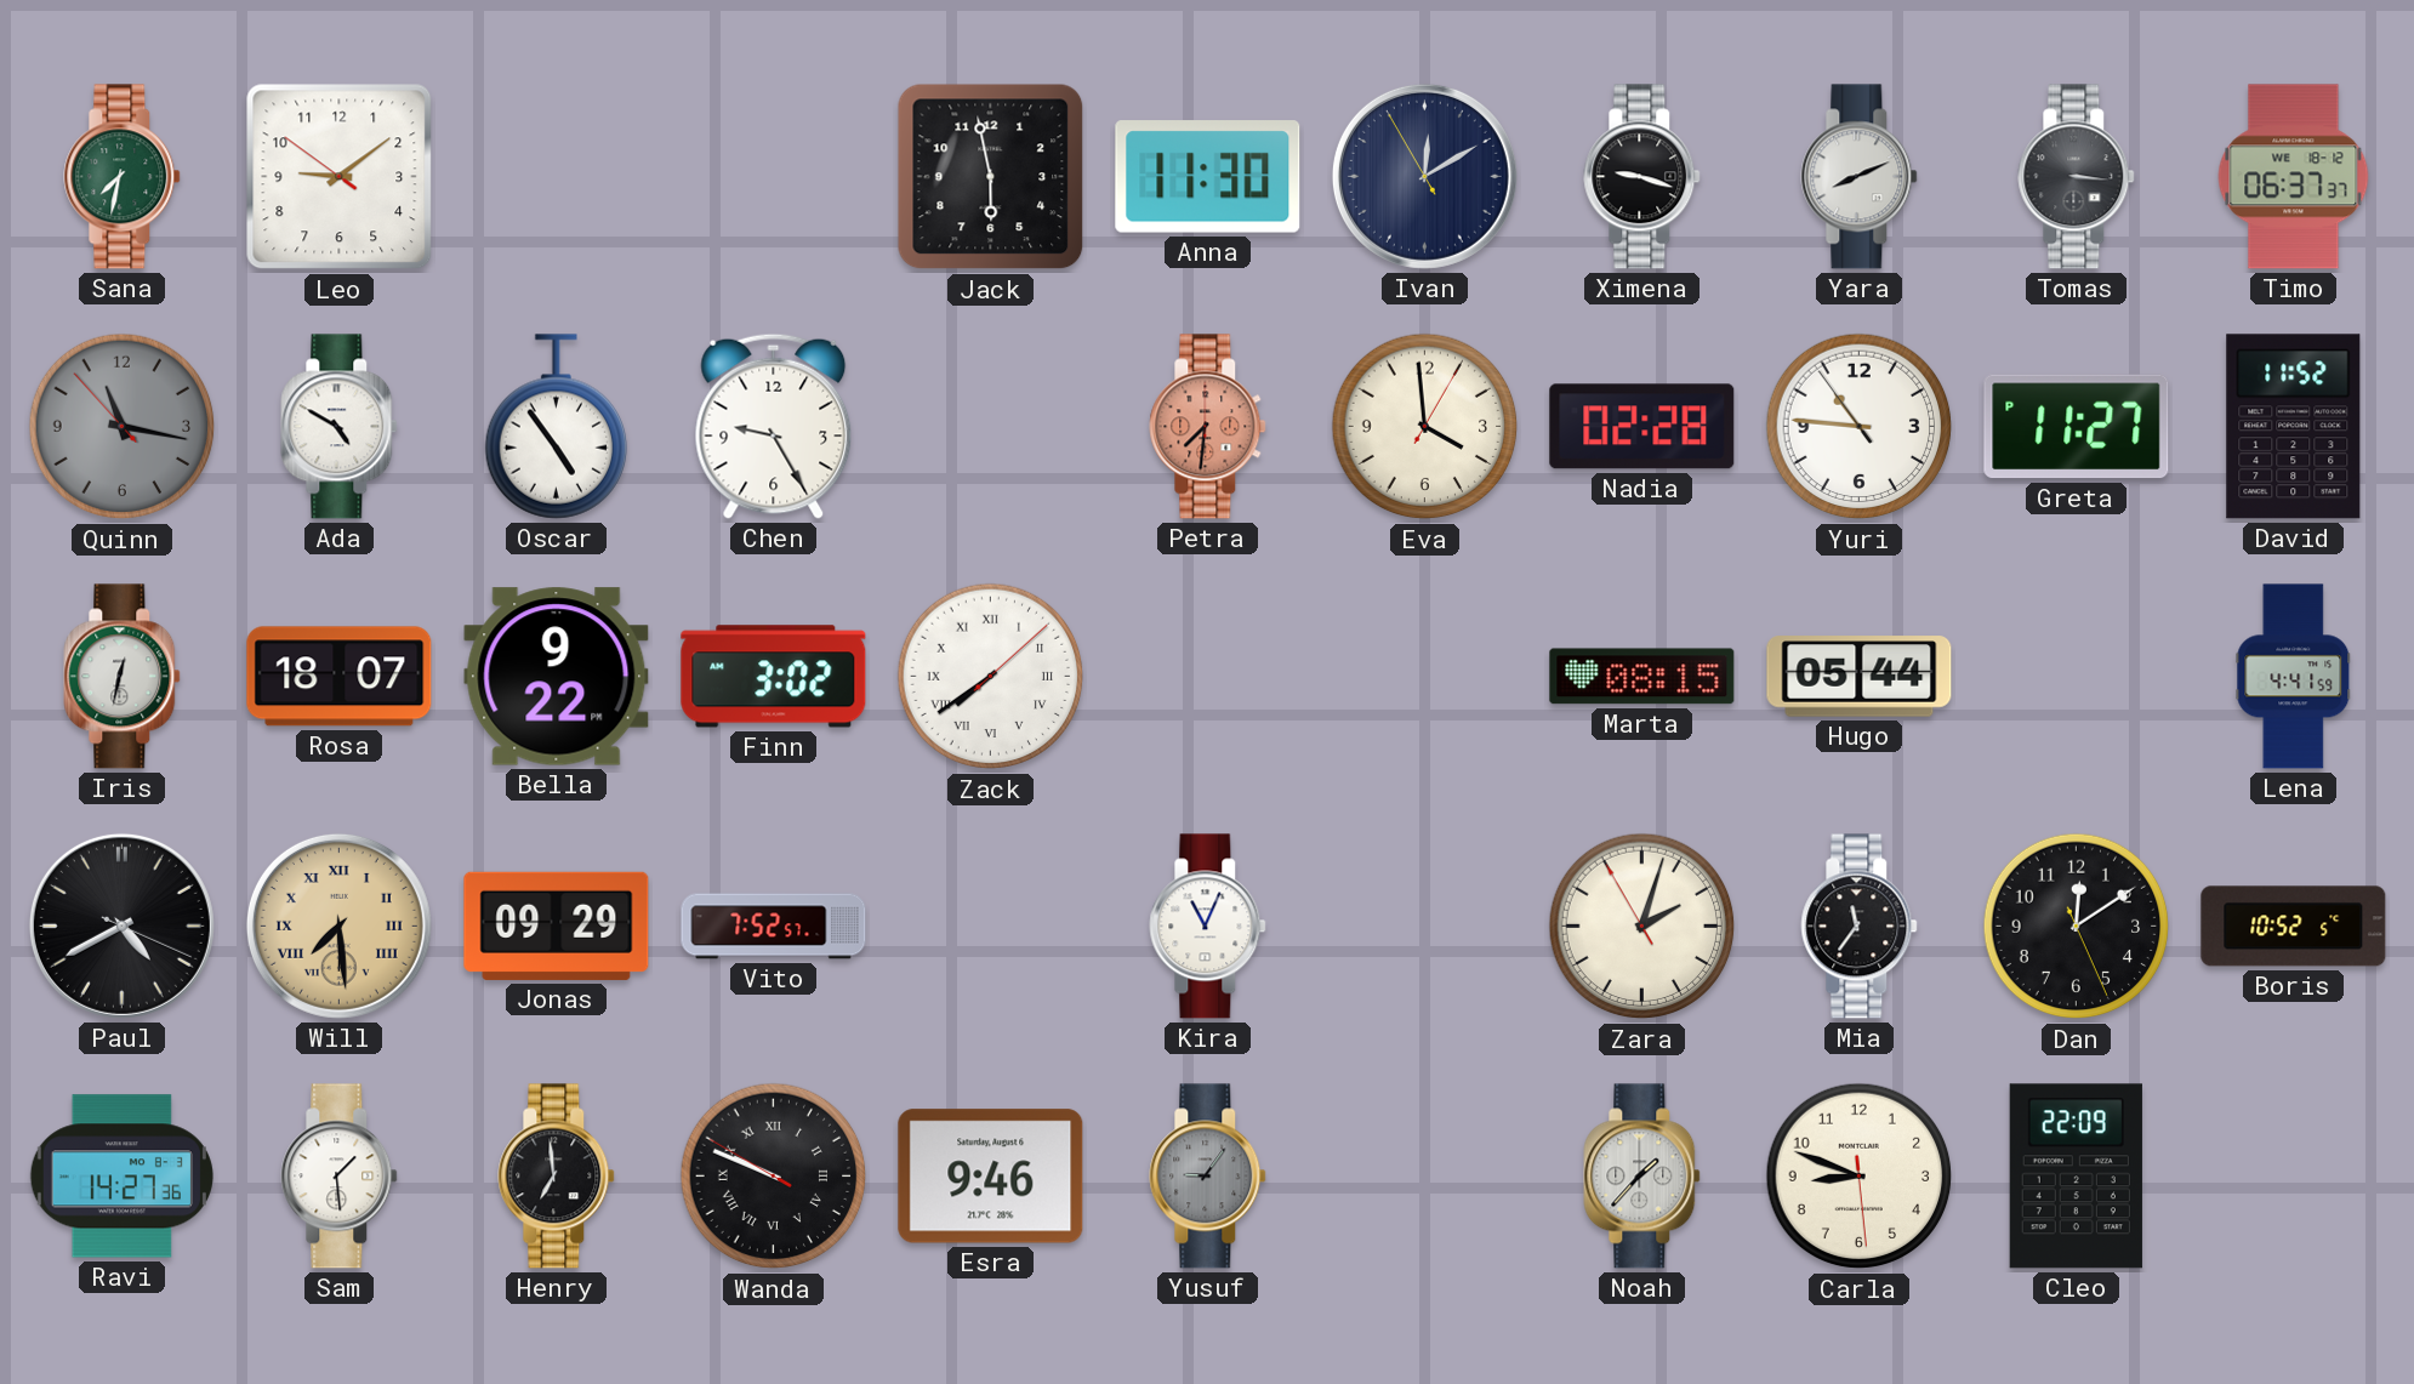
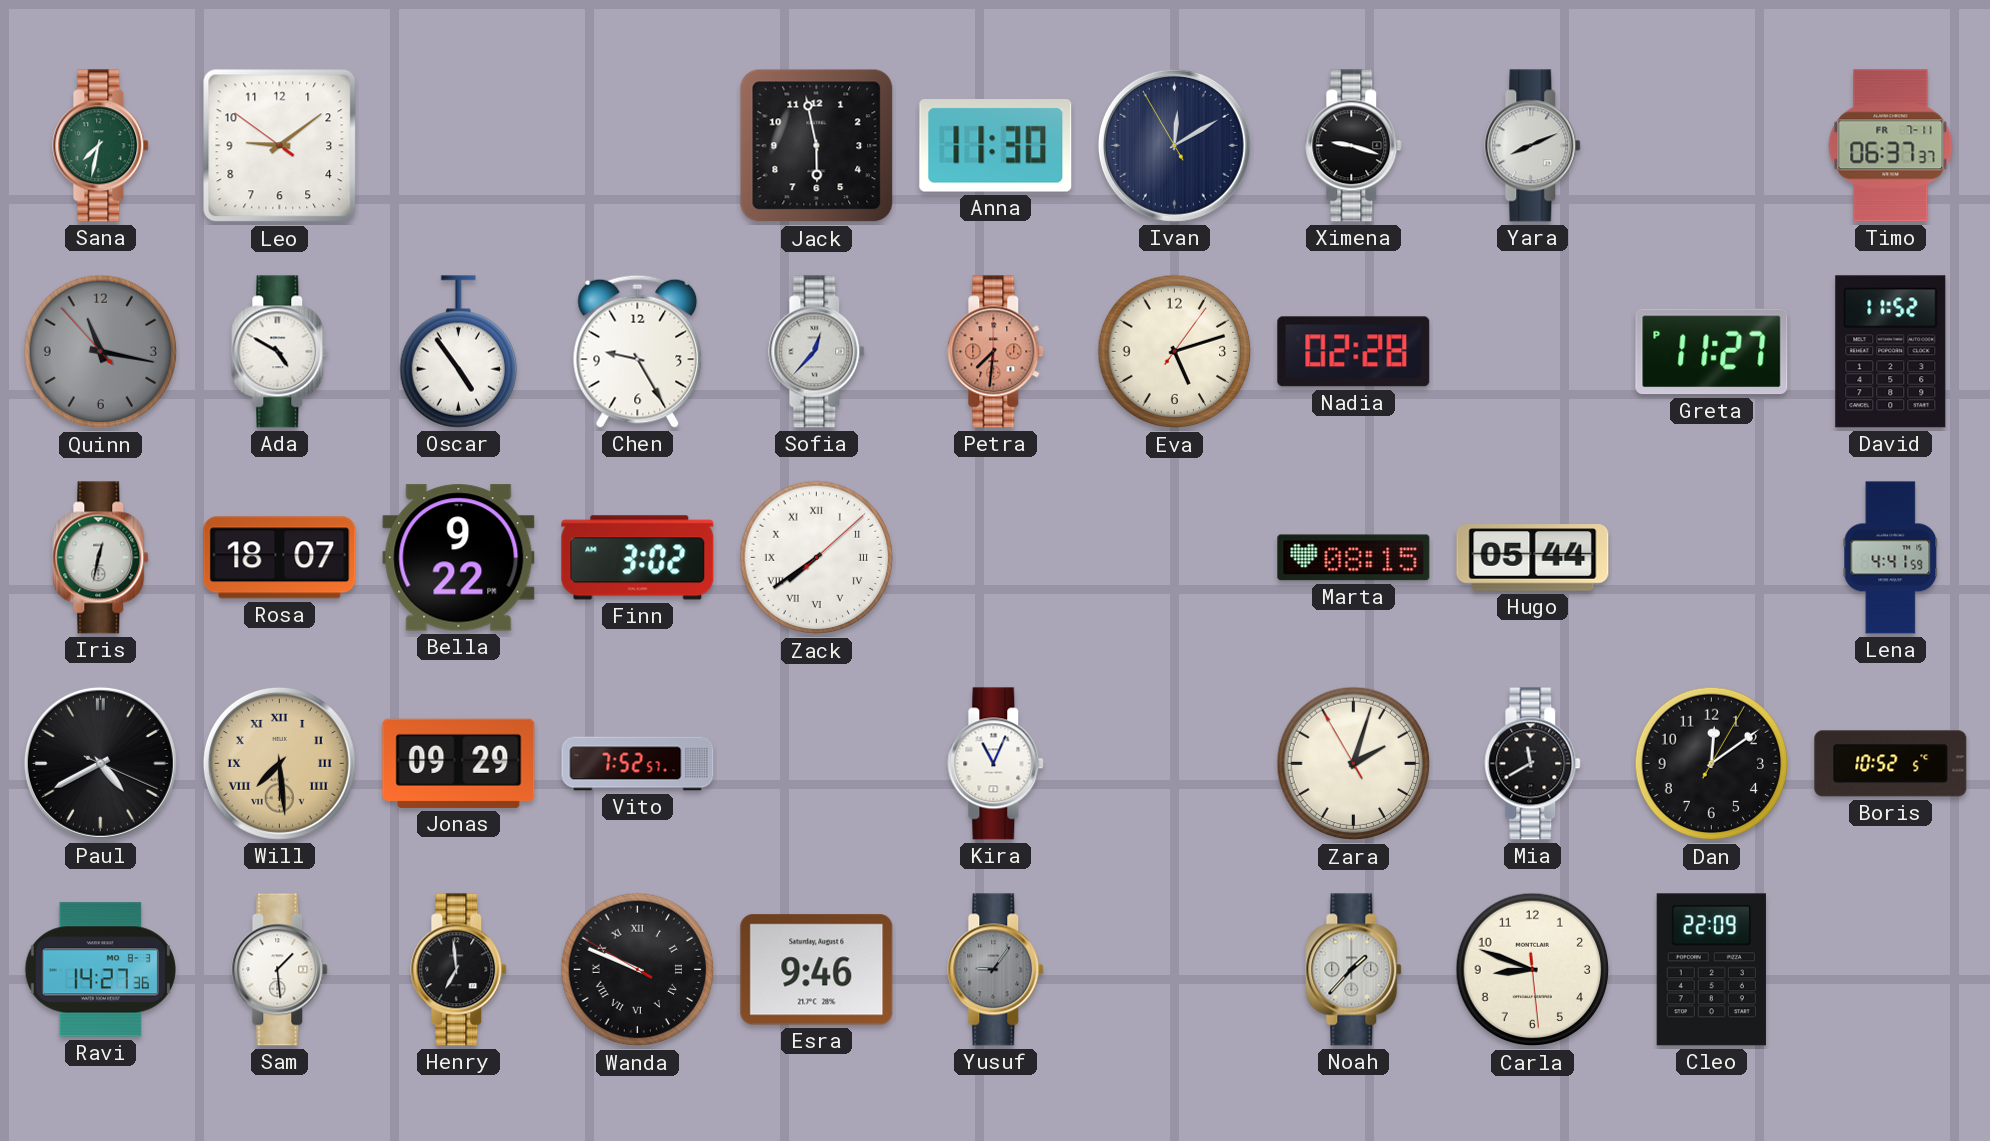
Tomas: 3:16 -> none
Timo date: WE 18-12 -> FR 7-11
Sofia: none -> 12:37
Eva: 3:59 -> 5:12
Yuri: 10:45 -> none
Mia: 11:36 -> 11:40
Dan: 12:09:26 -> 12:09:05
